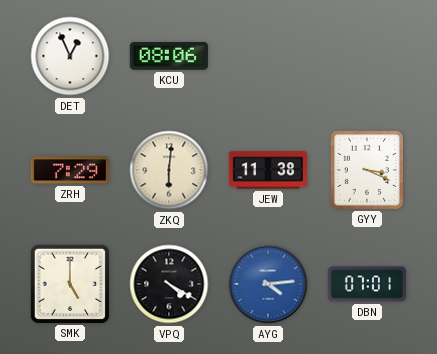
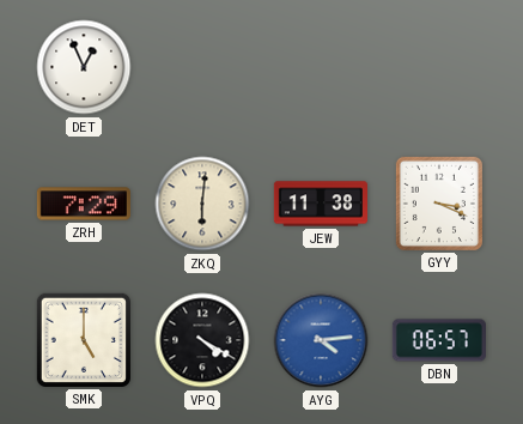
KCU: 08:06 -> none
DBN: 07:01 -> 06:57
